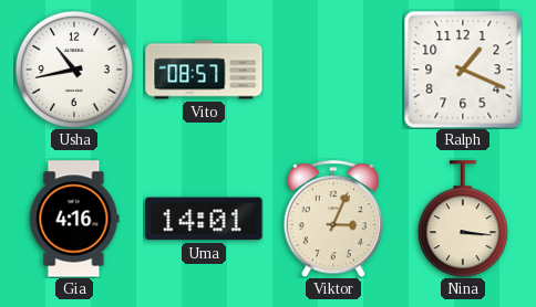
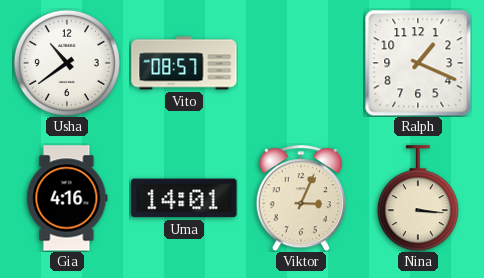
Usha: 10:43 -> 10:39
